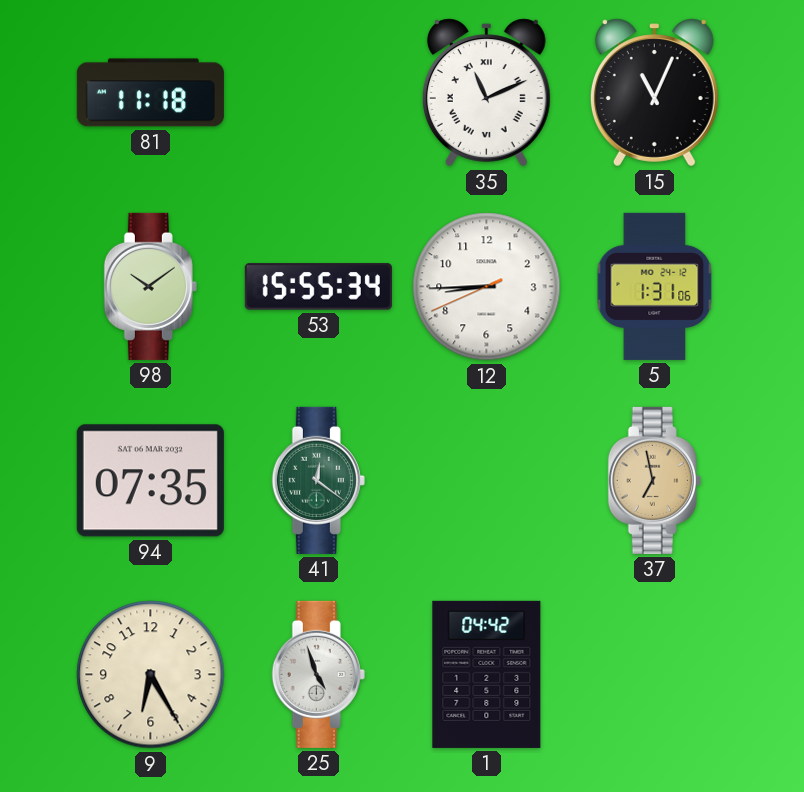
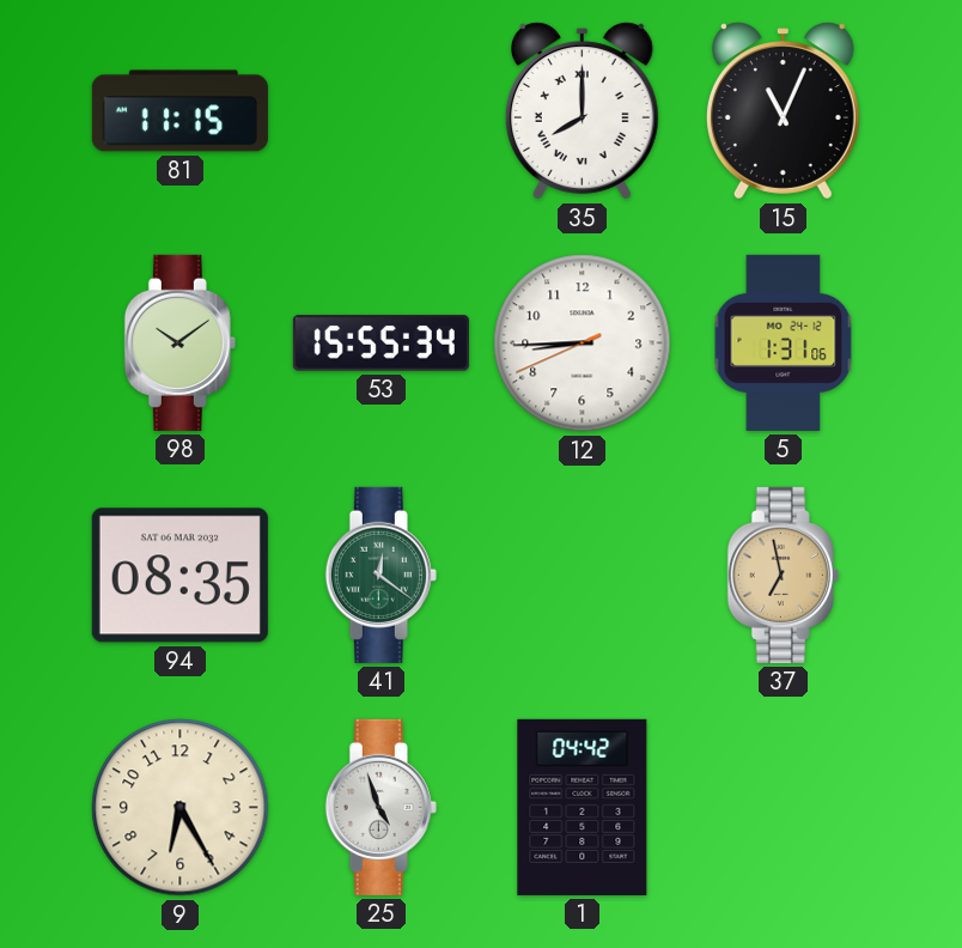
81: 11:18 -> 11:15
35: 11:11 -> 8:00
94: 07:35 -> 08:35
